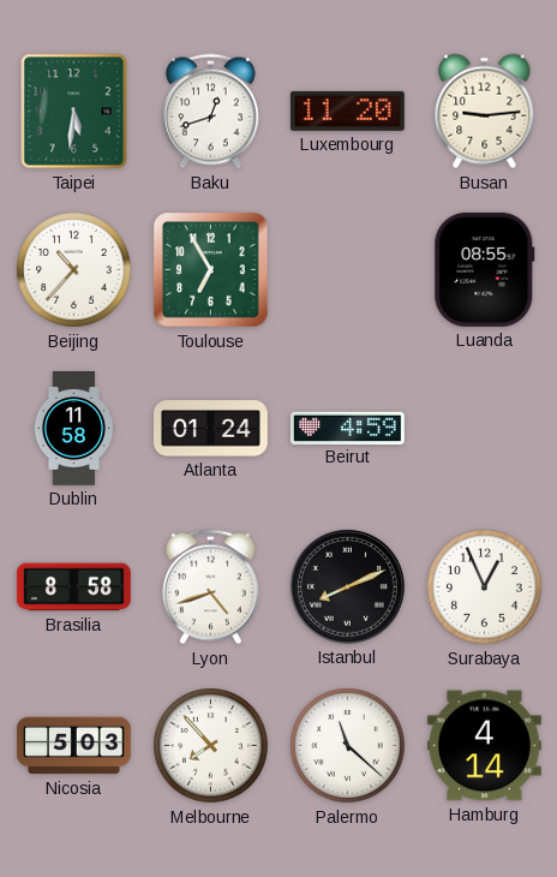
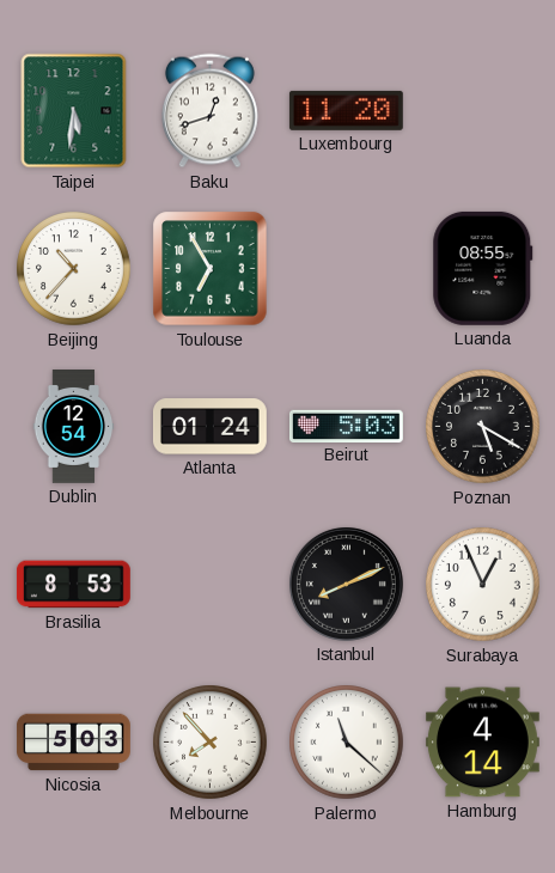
Busan: 9:14 -> none
Dublin: 11:58 -> 12:54
Beirut: 4:59 -> 5:03
Poznan: none -> 5:20
Brasilia: 8:58 -> 8:53
Lyon: 4:42 -> none
